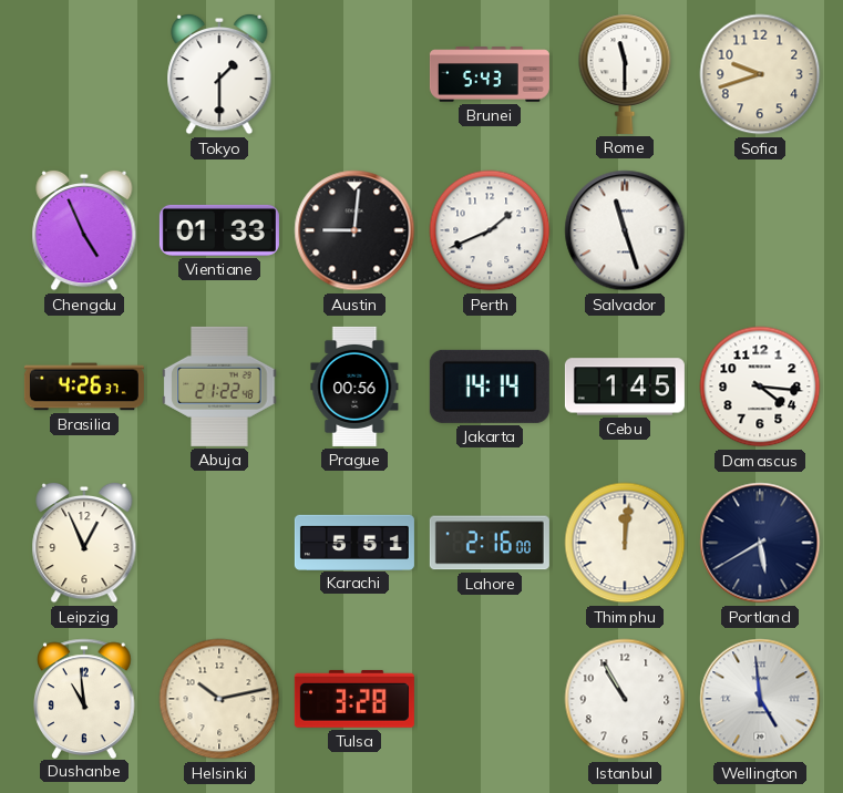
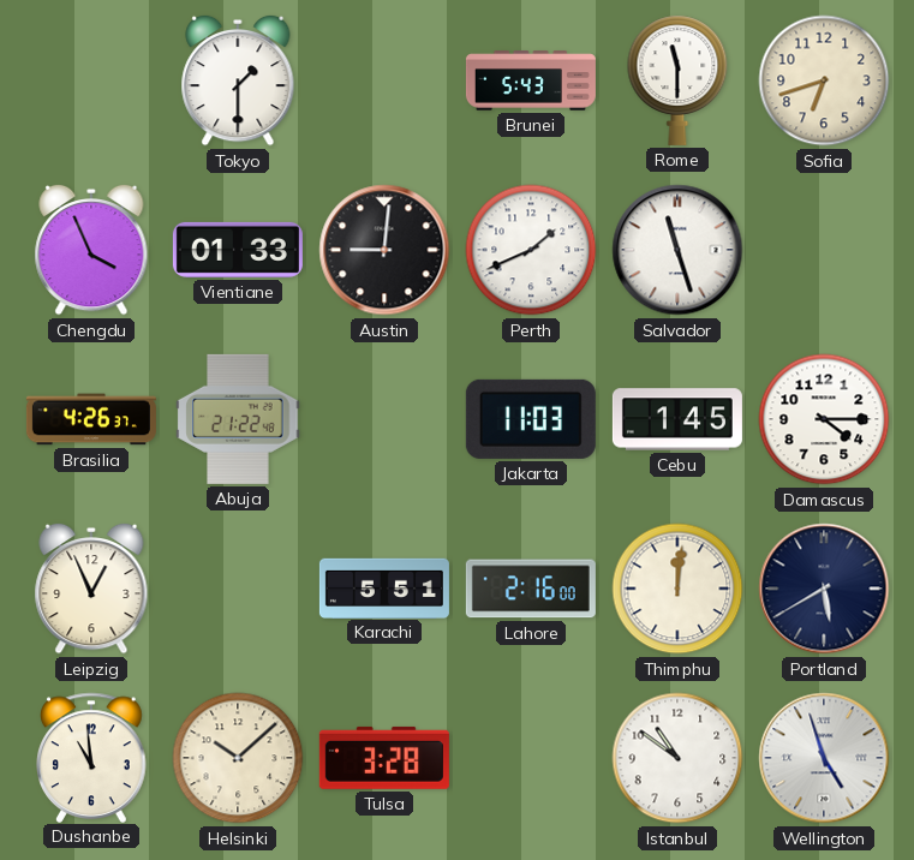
Sofia: 9:42 -> 6:42
Chengdu: 4:56 -> 3:56
Prague: 00:56 -> none
Jakarta: 14:14 -> 11:03
Damascus: 4:16 -> 4:15
Helsinki: 10:13 -> 10:08
Istanbul: 10:55 -> 10:51
Wellington: 4:59 -> 4:57
